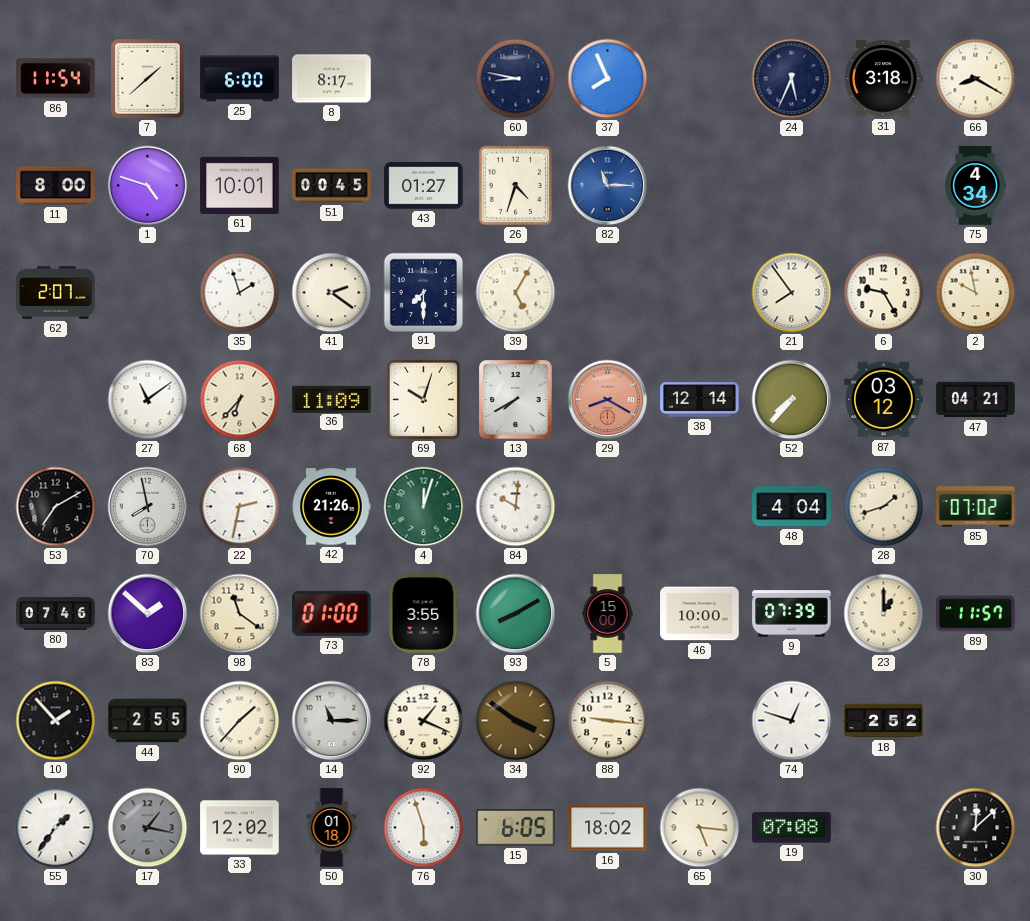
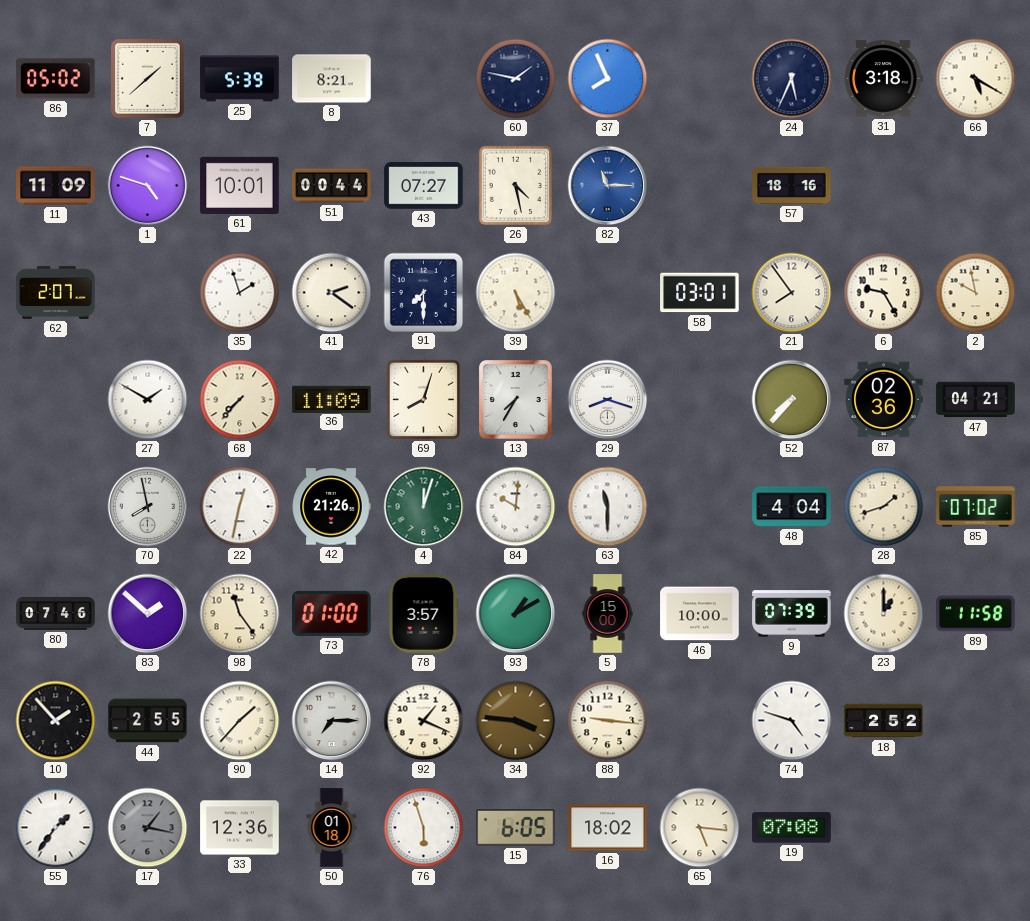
86: 11:54 -> 05:02
25: 6:00 -> 5:39
8: 8:17 -> 8:21
60: 8:47 -> 1:47
66: 8:20 -> 5:20
11: 8:00 -> 11:09
51: 00:45 -> 00:44
43: 01:27 -> 07:27
26: 4:33 -> 4:28
57: none -> 18:16
75: 4:34 -> none
39: 5:05 -> 5:25
58: none -> 03:01
27: 11:09 -> 1:50
68: 6:37 -> 7:37
69: 10:03 -> 8:03
13: 7:40 -> 7:35
29: 8:20 -> 8:18
29 dial: salmon -> white
38: 12:14 -> none
87: 03:12 -> 02:36
53: 7:10 -> none
22: 2:32 -> 12:32
63: none -> 11:30
98: 11:21 -> 11:24
78: 3:55 -> 3:57
93: 8:10 -> 1:10
89: 11:57 -> 11:58
14: 11:15 -> 7:15
34: 3:51 -> 3:46
74: 12:48 -> 4:48
33: 12:02 -> 12:36
30: 12:08 -> none
